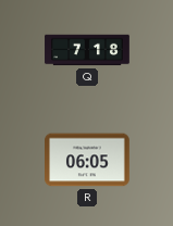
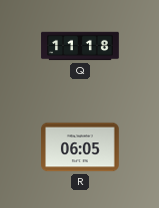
Q: 7:18 -> 11:18
